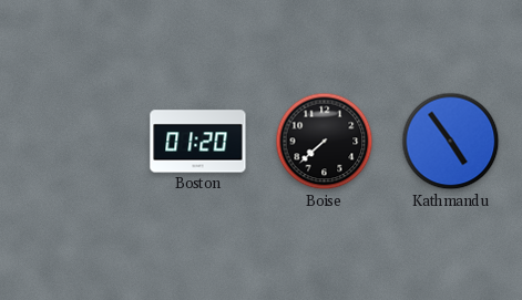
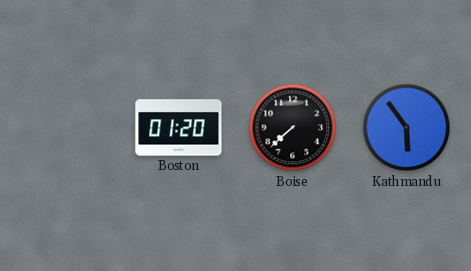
Kathmandu: 4:54 -> 5:54
